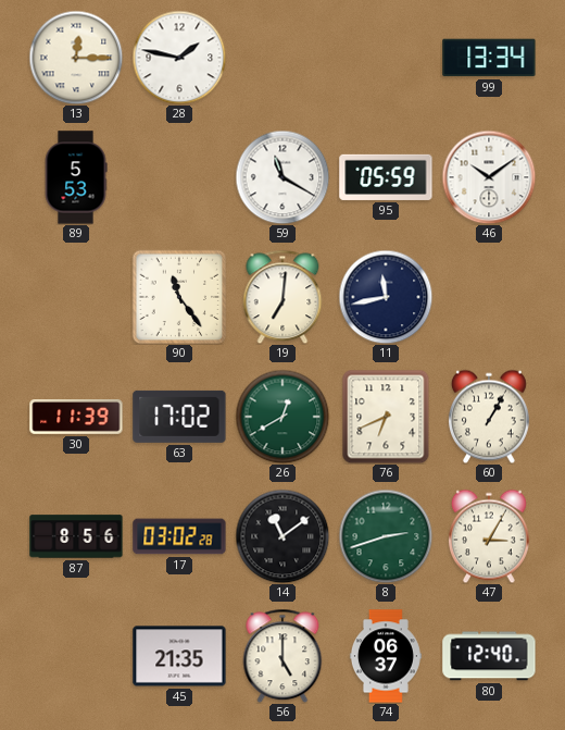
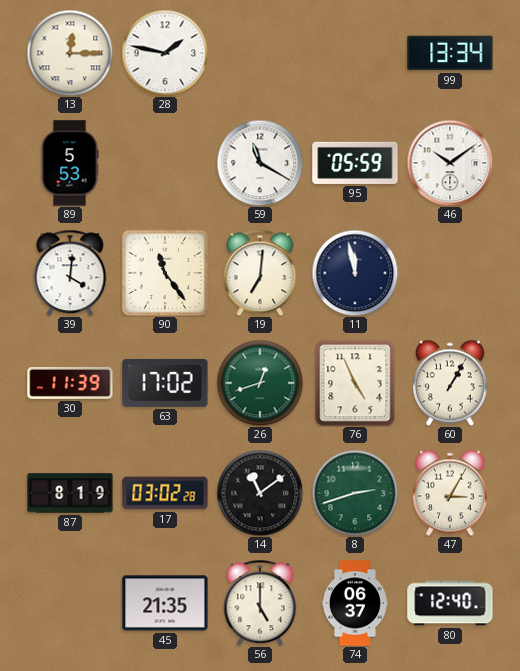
39: none -> 4:01
11: 11:43 -> 11:58
26: 12:40 -> 12:42
76: 6:41 -> 4:56
87: 8:56 -> 8:19
